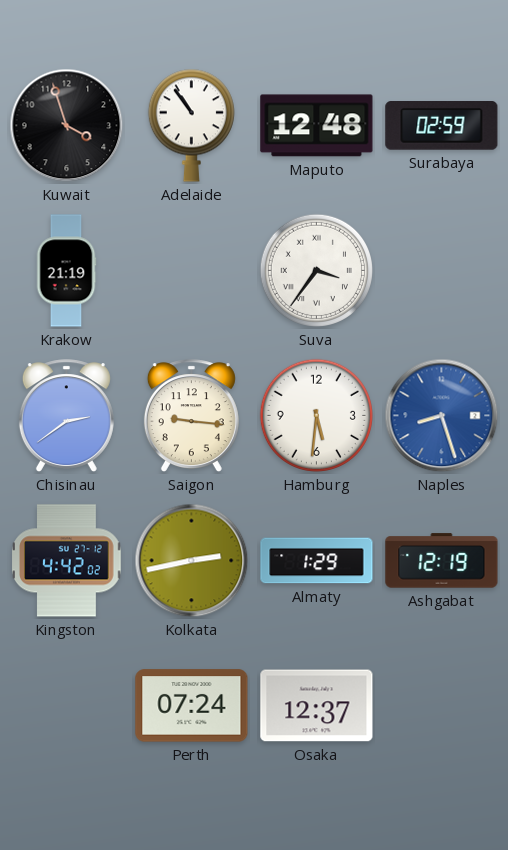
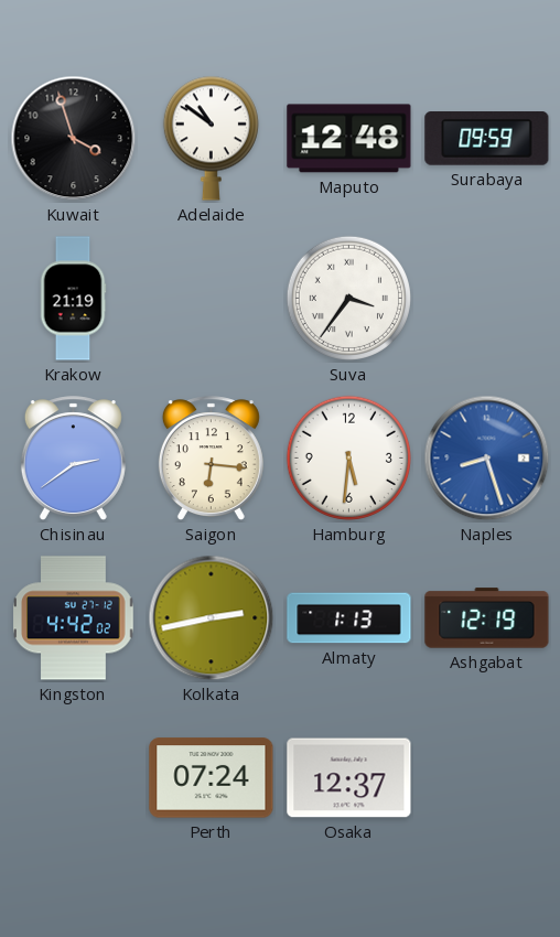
Adelaide: 10:54 -> 10:51
Surabaya: 02:59 -> 09:59
Saigon: 9:16 -> 6:16
Almaty: 1:29 -> 1:13
